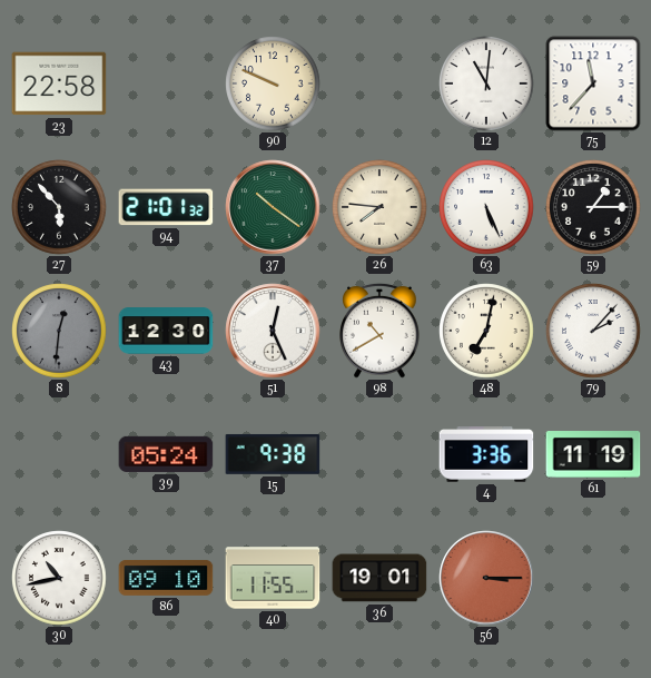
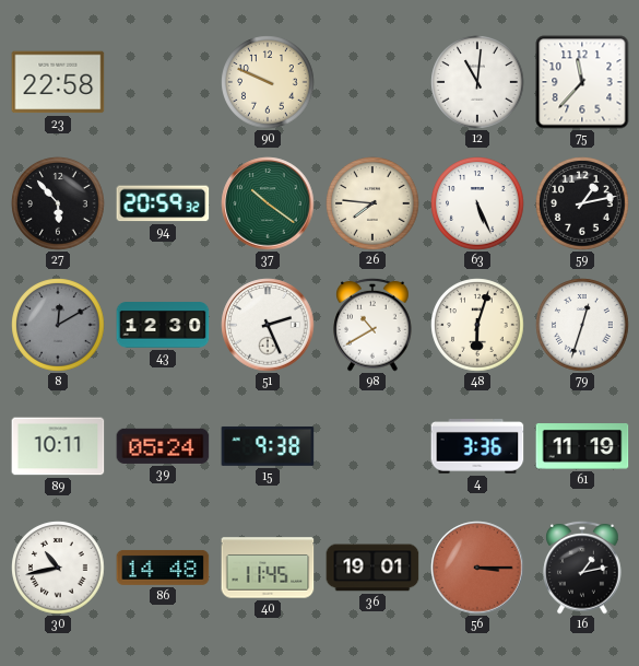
94: 21:01 -> 20:59
59: 1:15 -> 1:13
8: 12:31 -> 12:10
51: 12:26 -> 2:26
48: 7:02 -> 6:03
79: 2:07 -> 12:33
89: none -> 10:11
86: 09:10 -> 14:48
40: 11:55 -> 11:45
16: none -> 1:13
